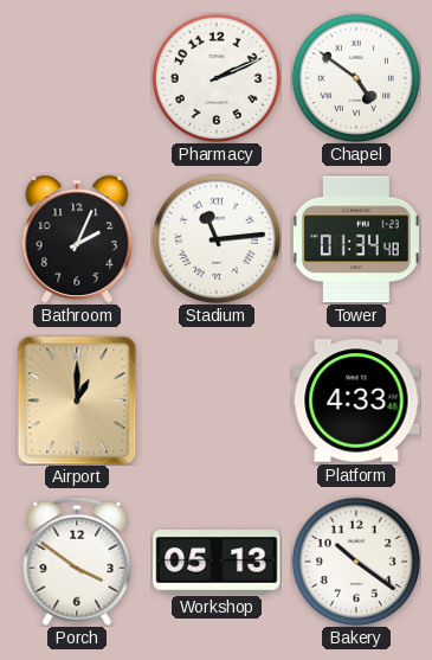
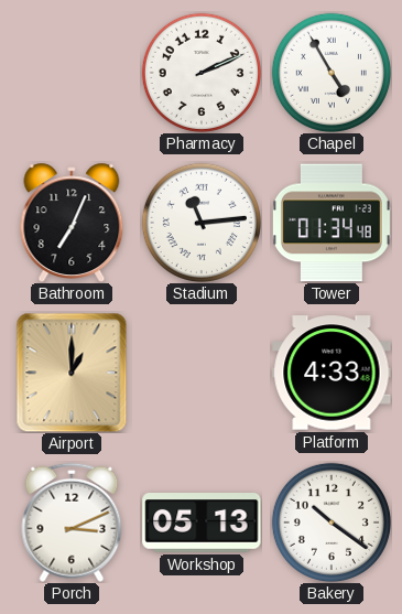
Chapel: 4:51 -> 4:55
Bathroom: 2:04 -> 7:04
Porch: 3:51 -> 3:11
